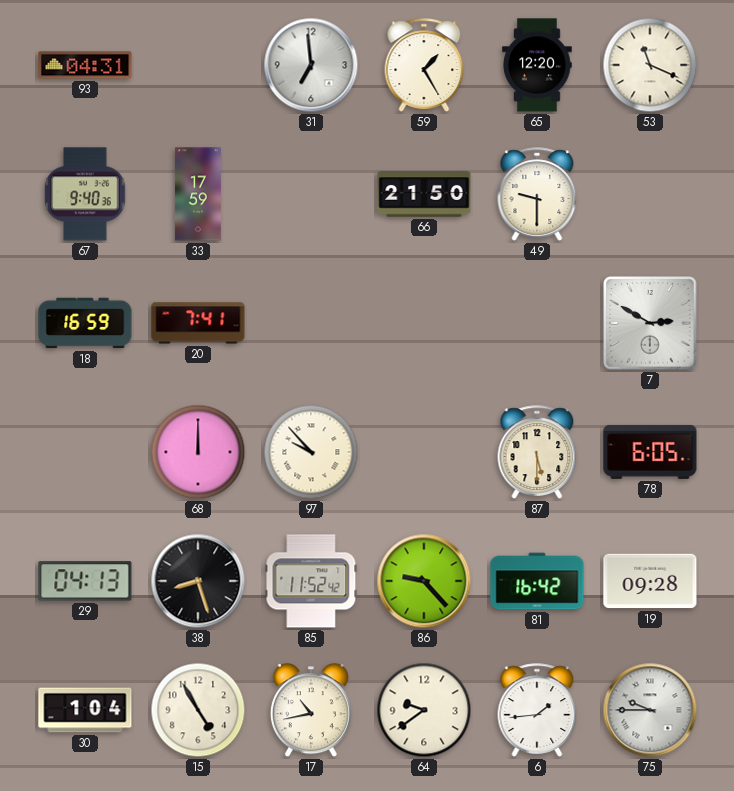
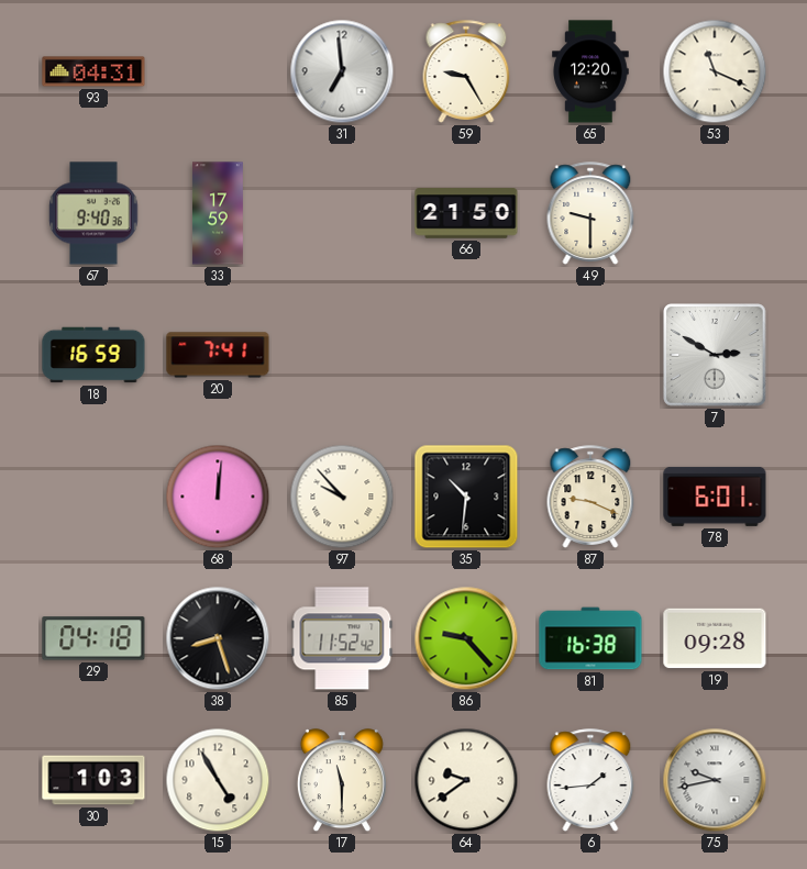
59: 1:25 -> 9:25
68: 12:00 -> 12:01
35: none -> 10:31
87: 5:30 -> 9:19
78: 6:05 -> 6:01
29: 04:13 -> 04:18
81: 16:42 -> 16:38
30: 1:04 -> 1:03
17: 10:43 -> 11:30
75: 9:45 -> 9:43
